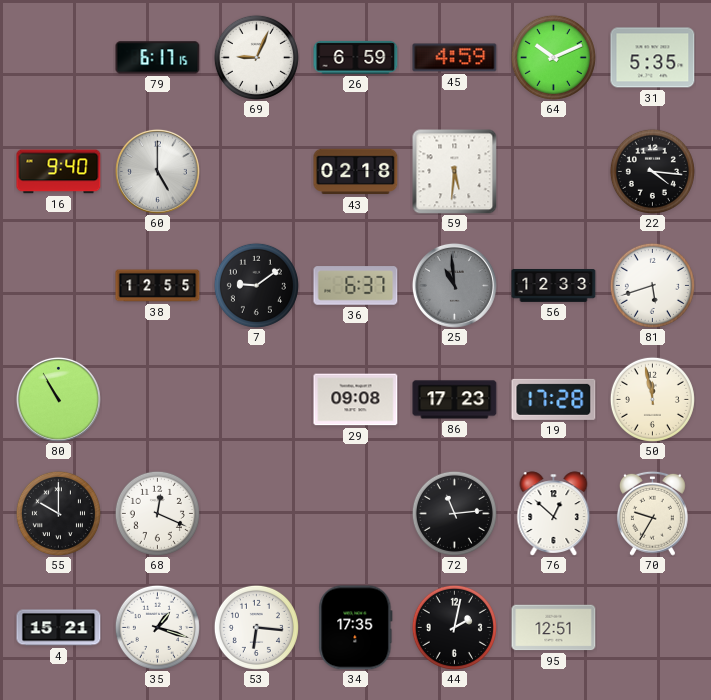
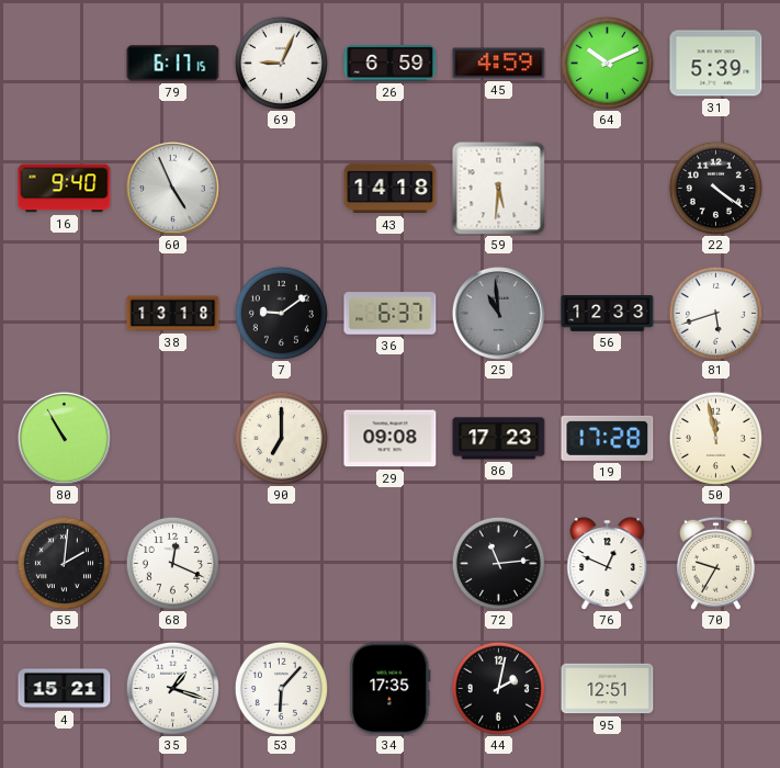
31: 5:35 -> 5:39
60: 5:00 -> 4:56
43: 02:18 -> 14:18
22: 4:16 -> 4:21
38: 12:55 -> 13:18
90: none -> 7:00
55: 10:00 -> 2:01
76: 12:52 -> 12:49
53: 6:16 -> 6:07
